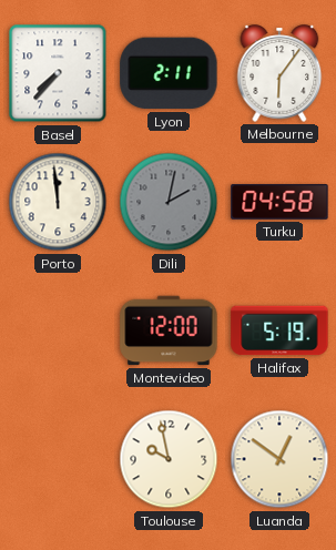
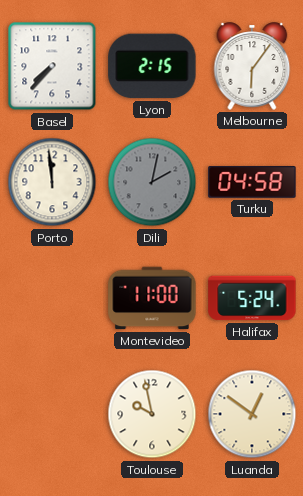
Lyon: 2:11 -> 2:15
Montevideo: 12:00 -> 11:00
Halifax: 5:19 -> 5:24
